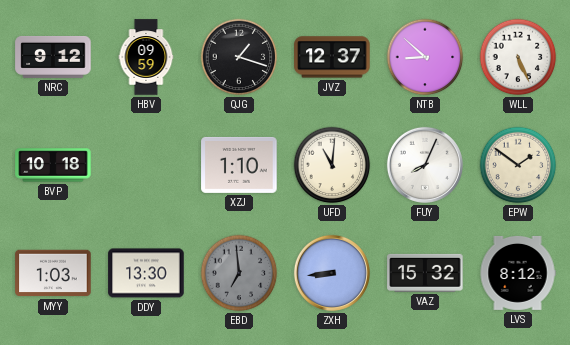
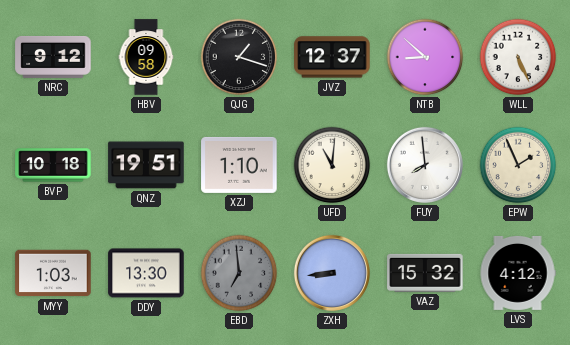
HBV: 09:59 -> 09:58
QNZ: none -> 19:51
FUY: 8:04 -> 7:59
EPW: 1:51 -> 1:56
LVS: 8:12 -> 4:12
